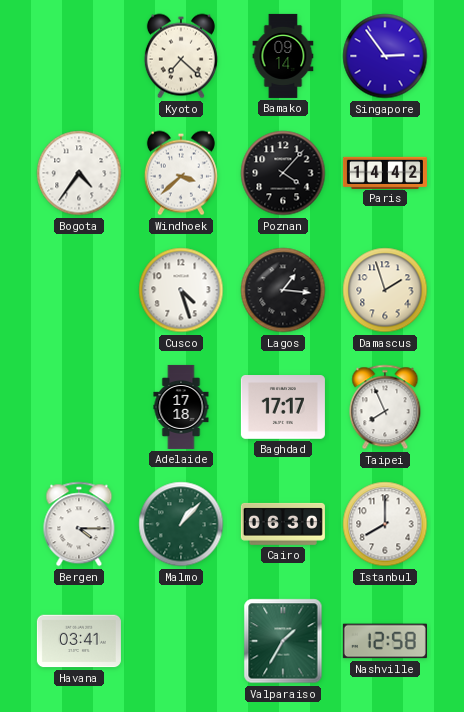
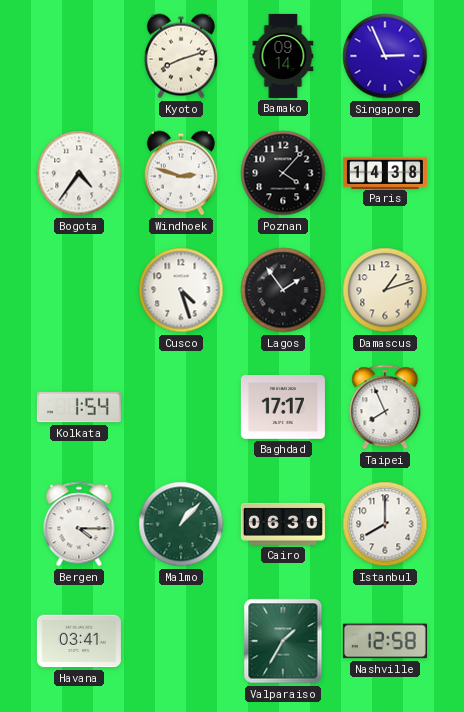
Kyoto: 7:22 -> 8:12
Singapore: 2:54 -> 2:56
Windhoek: 3:38 -> 2:48
Paris: 14:42 -> 14:38
Lagos: 1:16 -> 1:54
Damascus: 1:57 -> 1:12
Kolkata: none -> 1:54
Adelaide: 17:18 -> none
